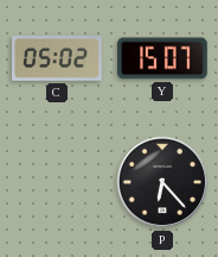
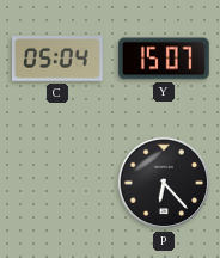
C: 05:02 -> 05:04
